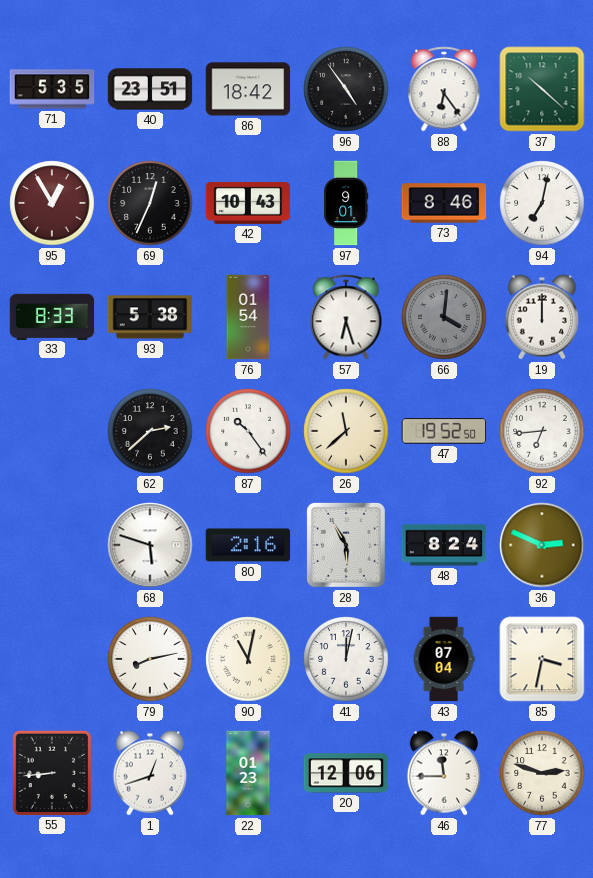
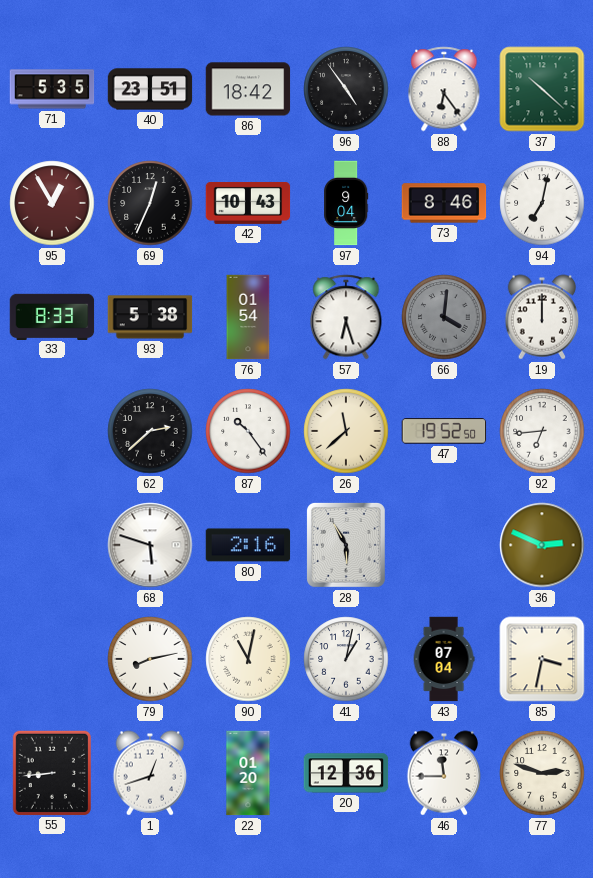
97: 9:01 -> 9:04
48: 8:24 -> none
41: 12:02 -> 1:02
22: 01:23 -> 01:20
20: 12:06 -> 12:36
